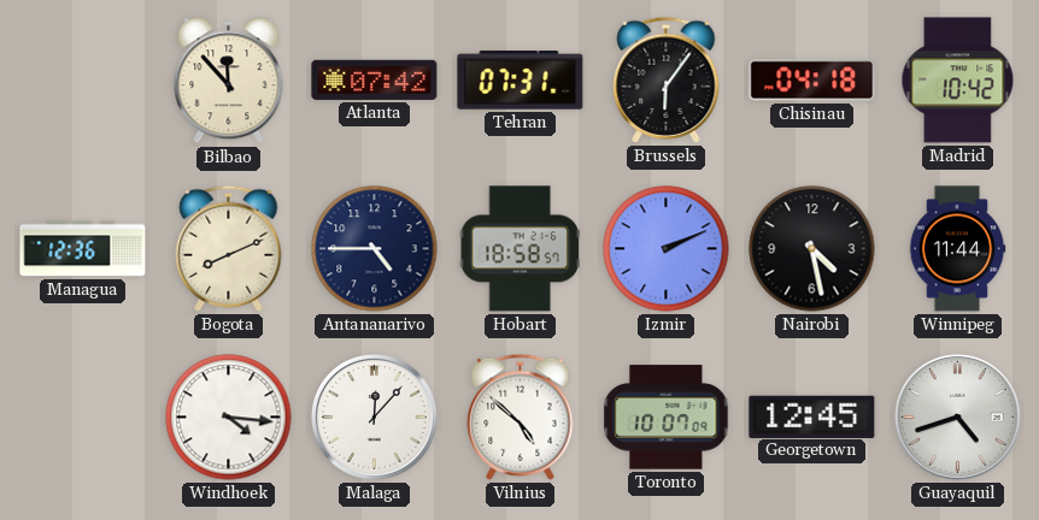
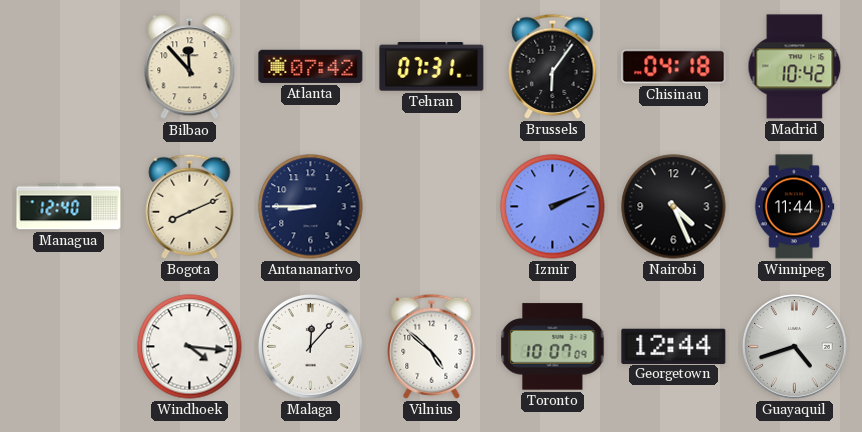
Managua: 12:36 -> 12:40
Antananarivo: 4:45 -> 8:45
Hobart: 18:58 -> none
Nairobi: 4:28 -> 4:26
Georgetown: 12:45 -> 12:44
